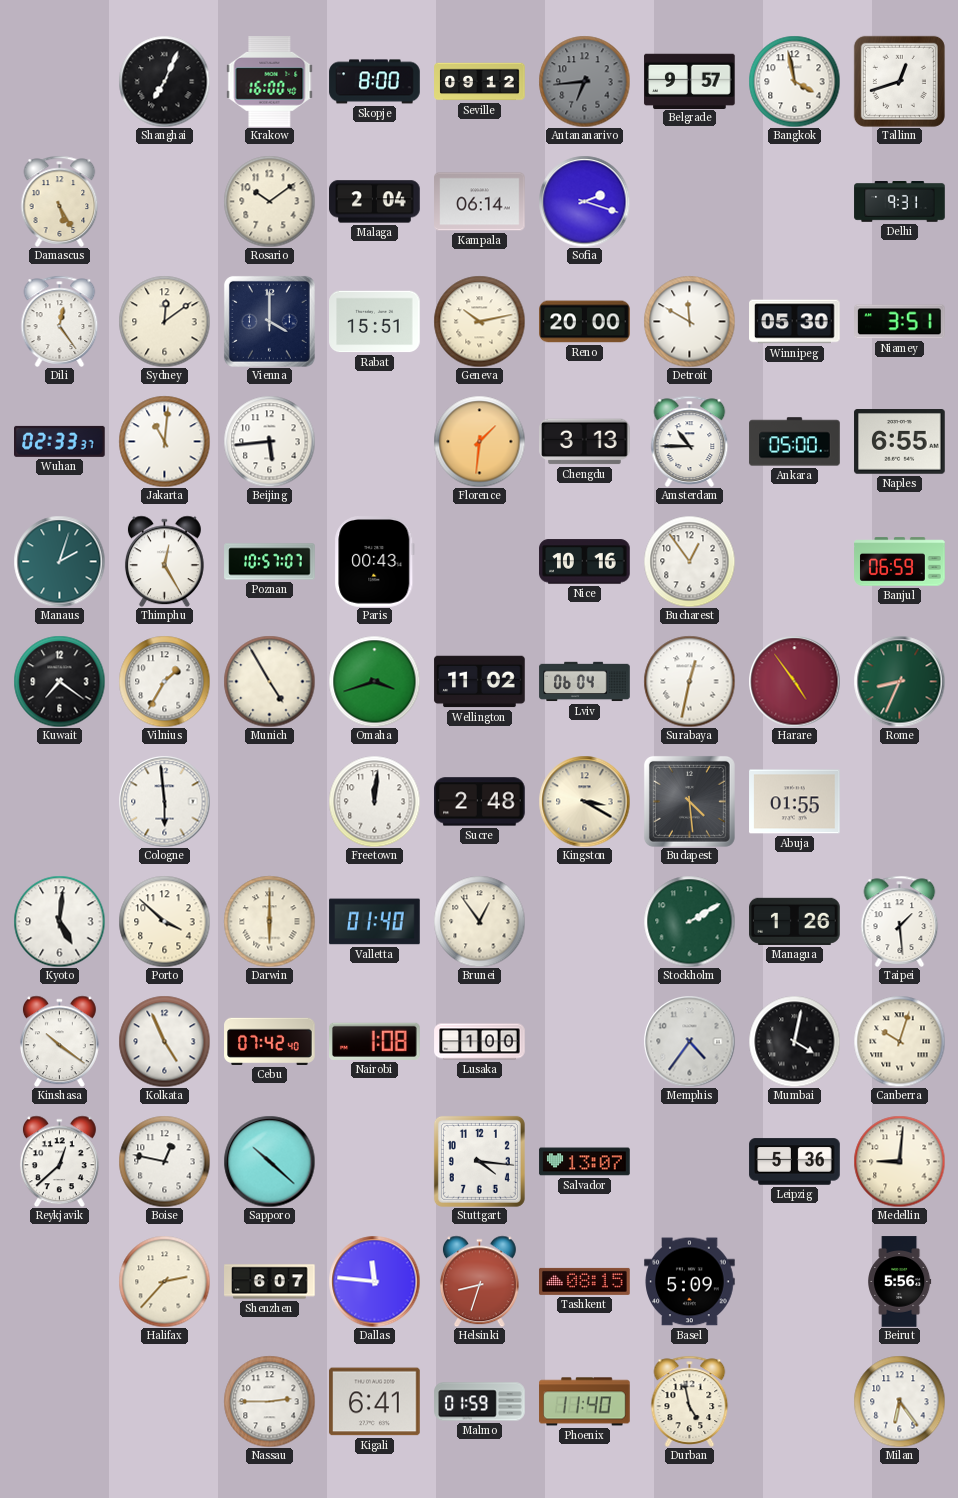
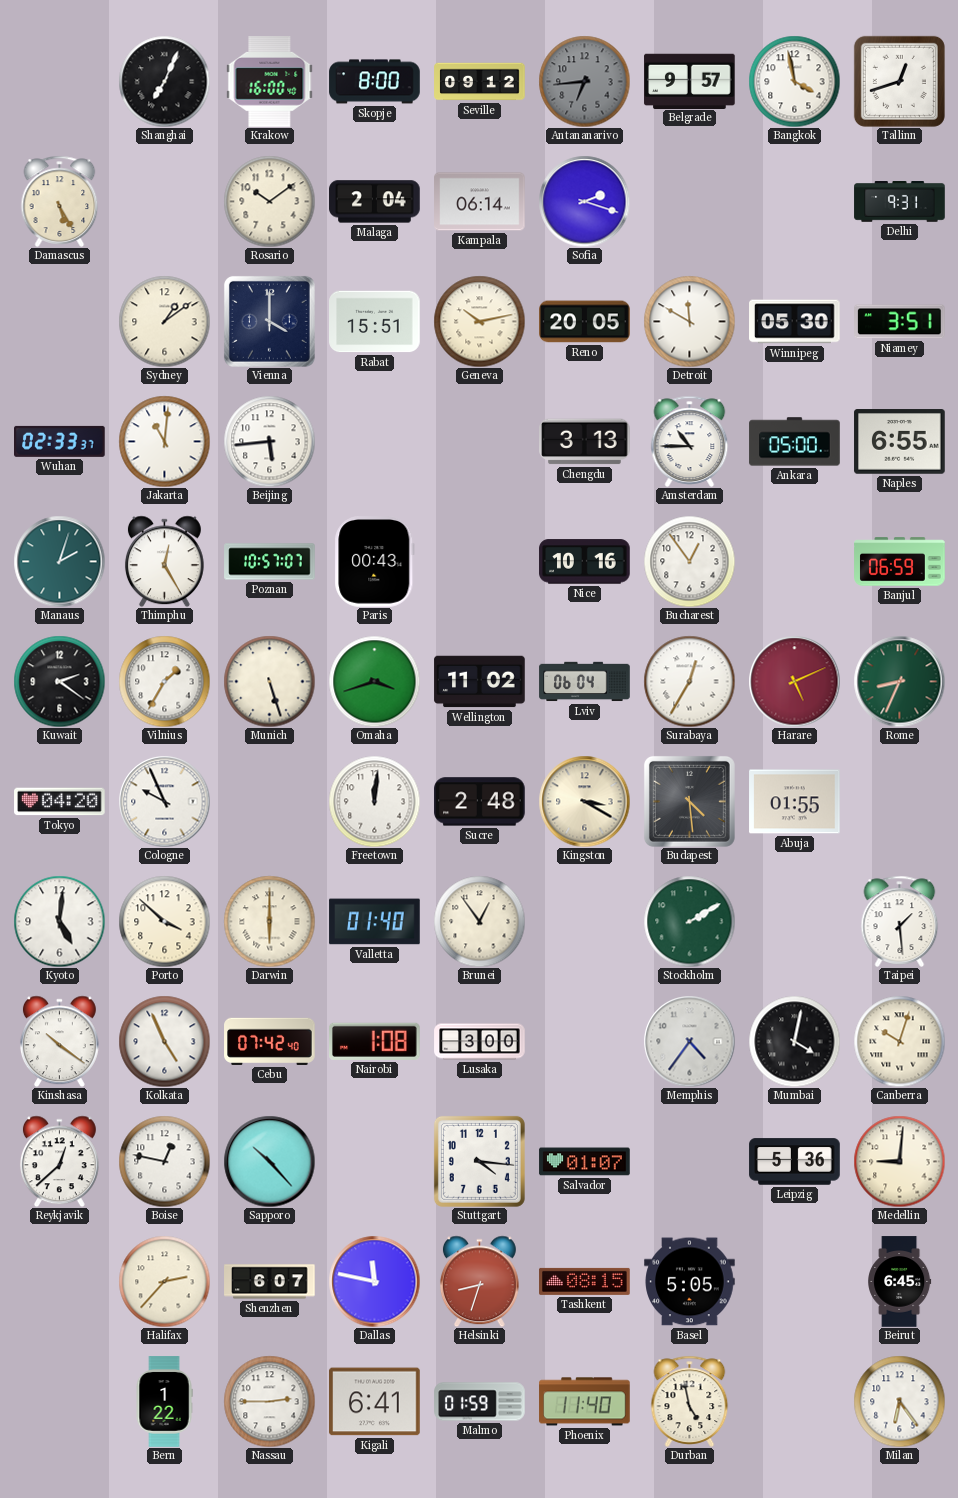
Dili: 12:24 -> none
Sydney: 12:09 -> 1:09
Reno: 20:00 -> 20:05
Florence: 1:31 -> none
Kuwait: 7:21 -> 2:21
Munich: 4:55 -> 5:27
Surabaya: 12:32 -> 12:35
Harare: 4:54 -> 5:11
Tokyo: none -> 04:20
Cologne: 5:59 -> 9:56
Managua: 1:26 -> none
Lusaka: 1:00 -> 3:00
Sapporo: 10:22 -> 10:23
Salvador: 13:07 -> 01:07
Dallas: 11:46 -> 11:47
Basel: 5:09 -> 5:05
Beirut: 5:56 -> 6:45
Bern: none -> 1:22
